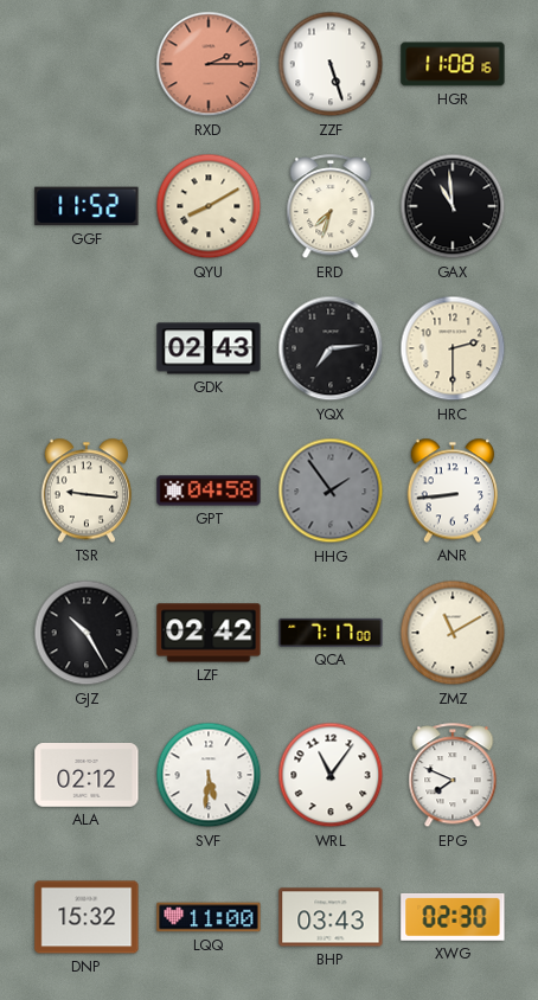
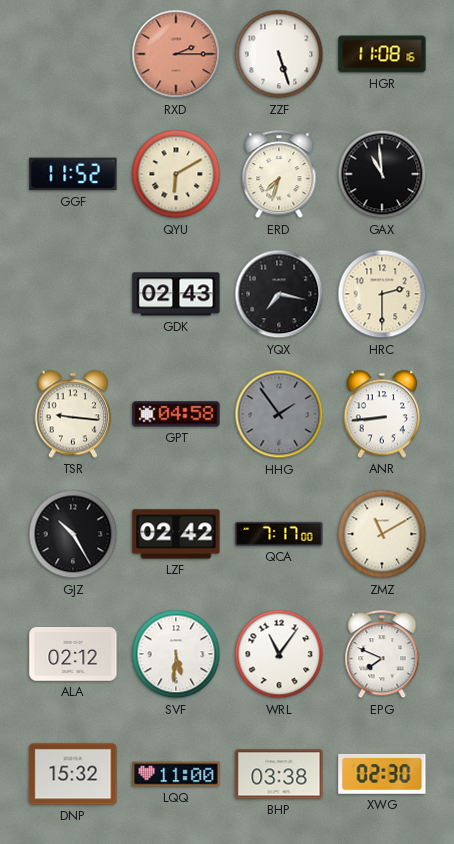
QYU: 8:10 -> 6:10
YQX: 7:14 -> 7:17
BHP: 03:43 -> 03:38
